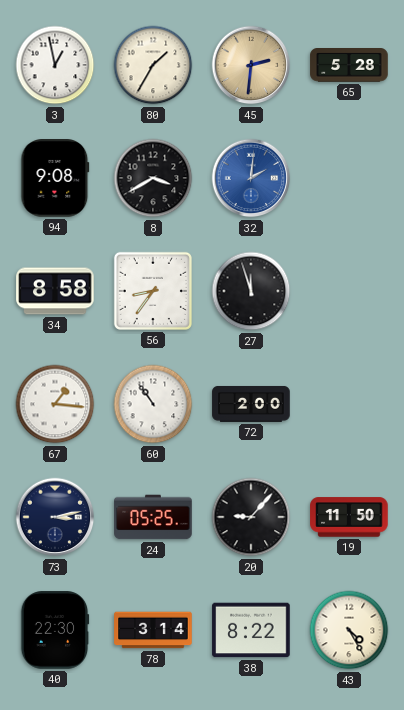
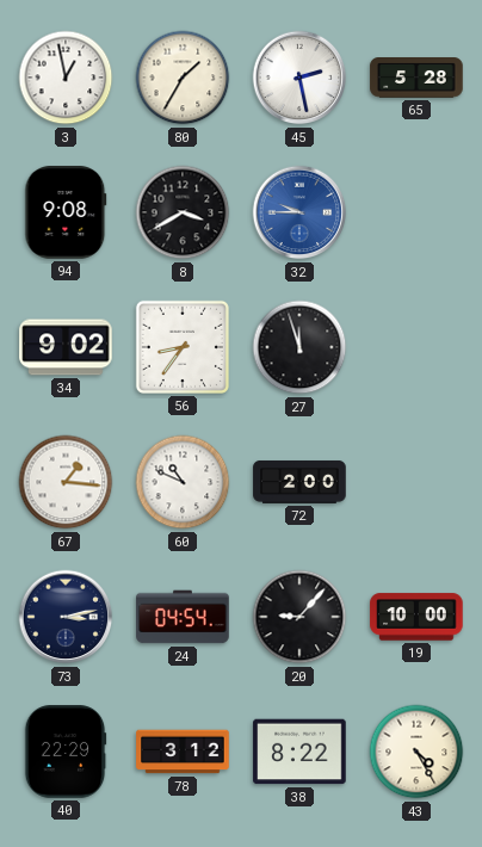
45: 2:31 -> 2:28
45 dial: champagne -> white
32: 2:01 -> 9:45
34: 8:58 -> 9:02
60: 10:54 -> 10:49
24: 05:25 -> 04:54
19: 11:50 -> 10:00
40: 22:30 -> 22:29
78: 3:14 -> 3:12
